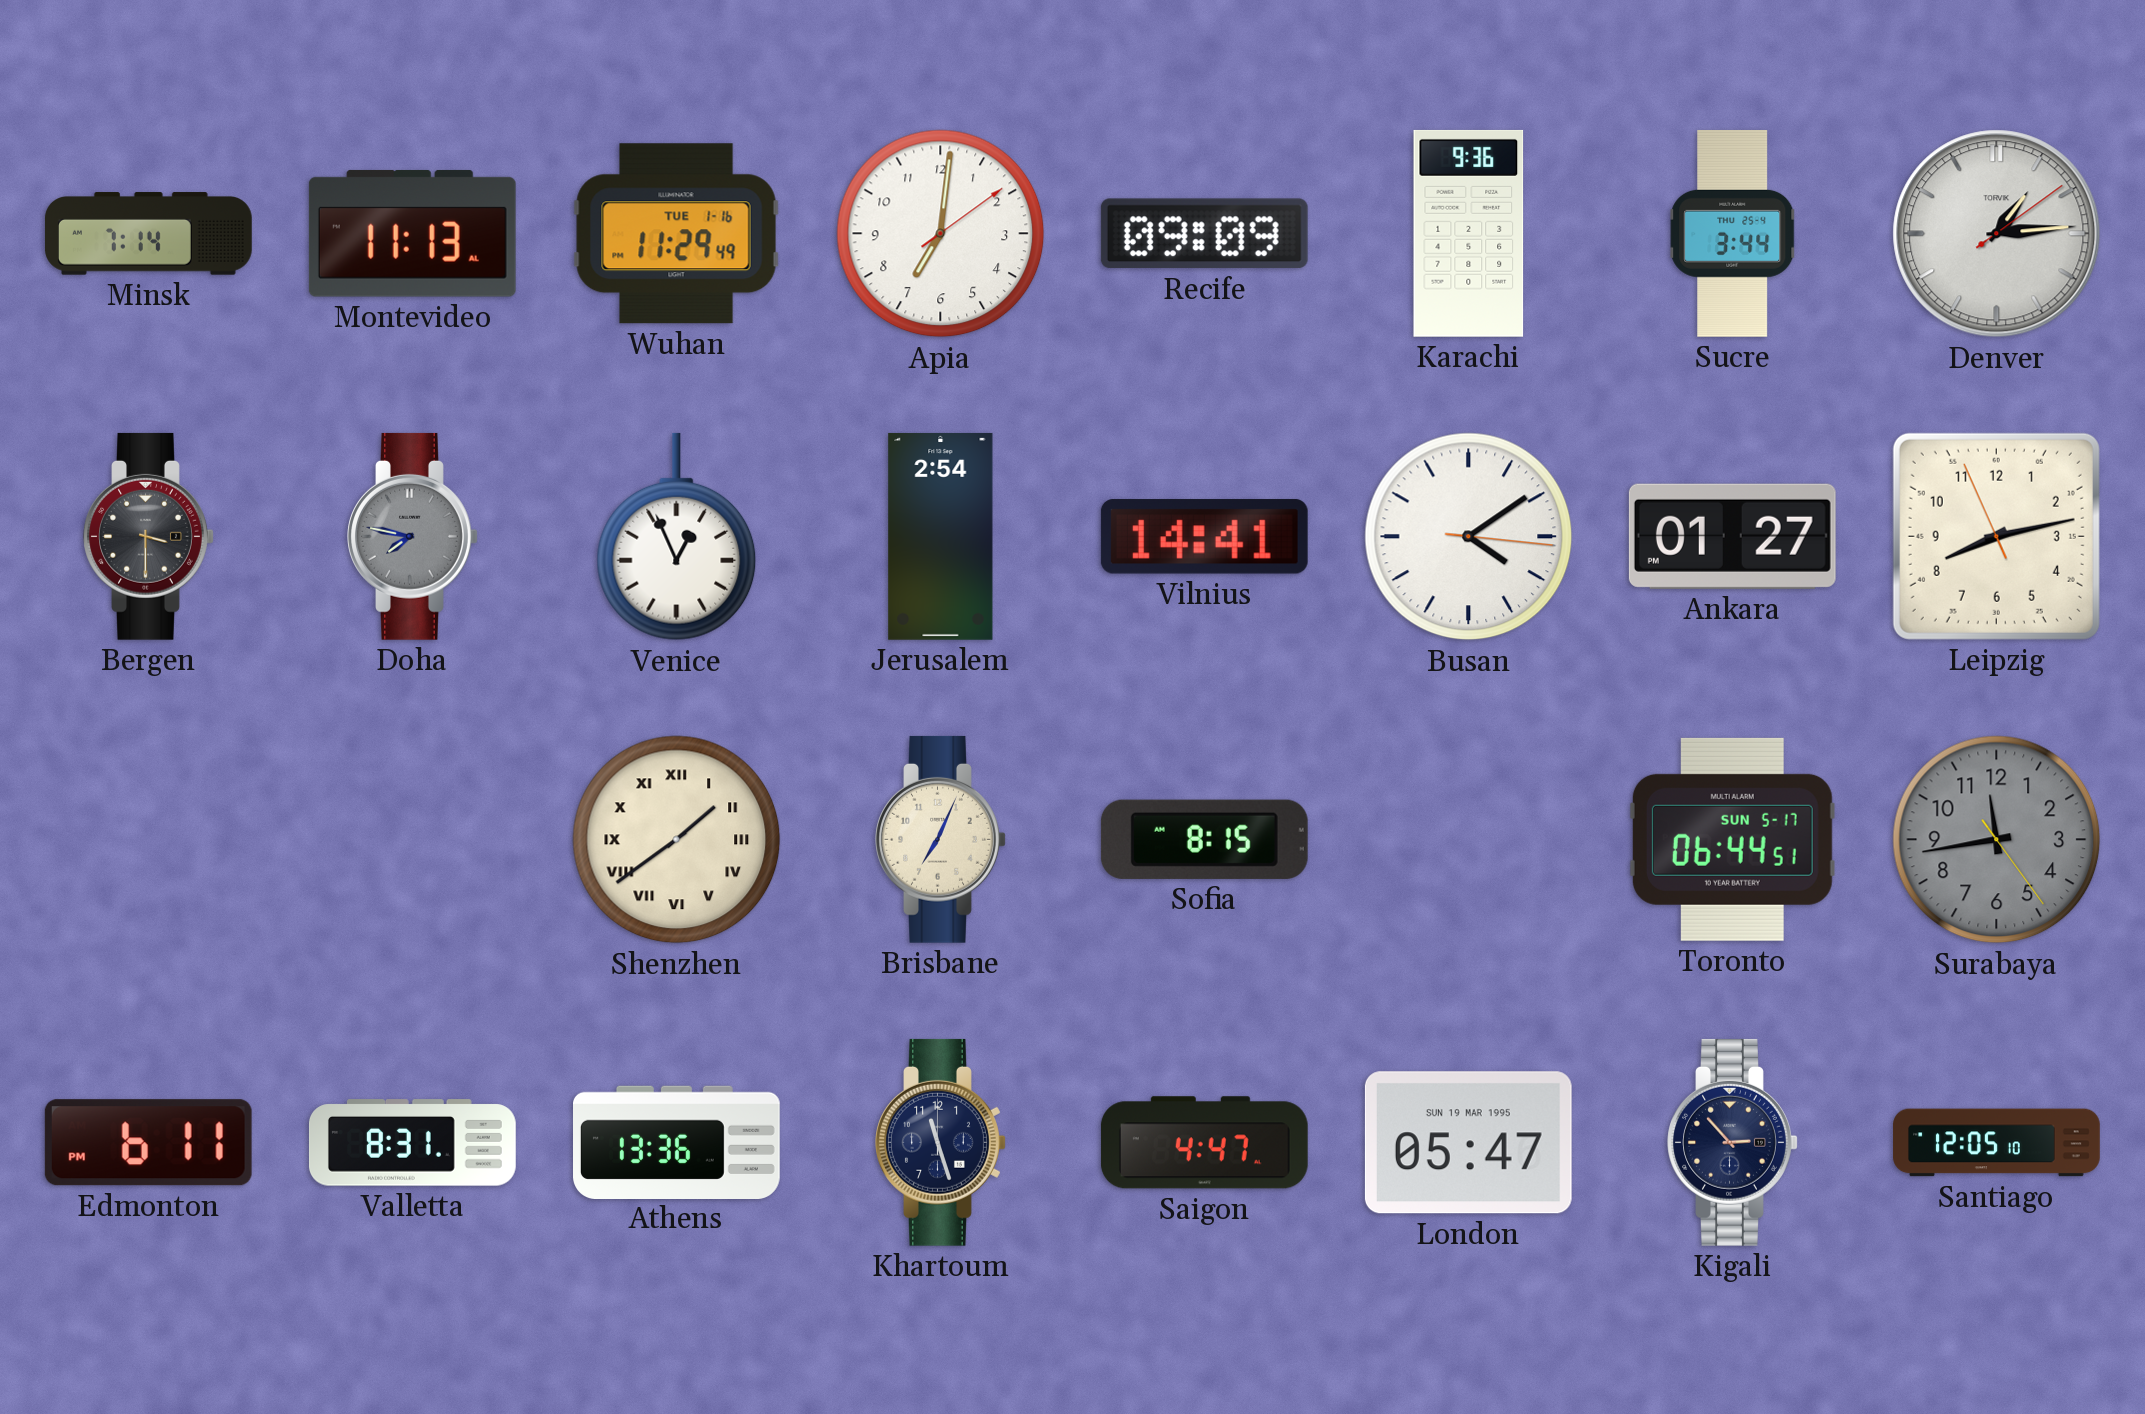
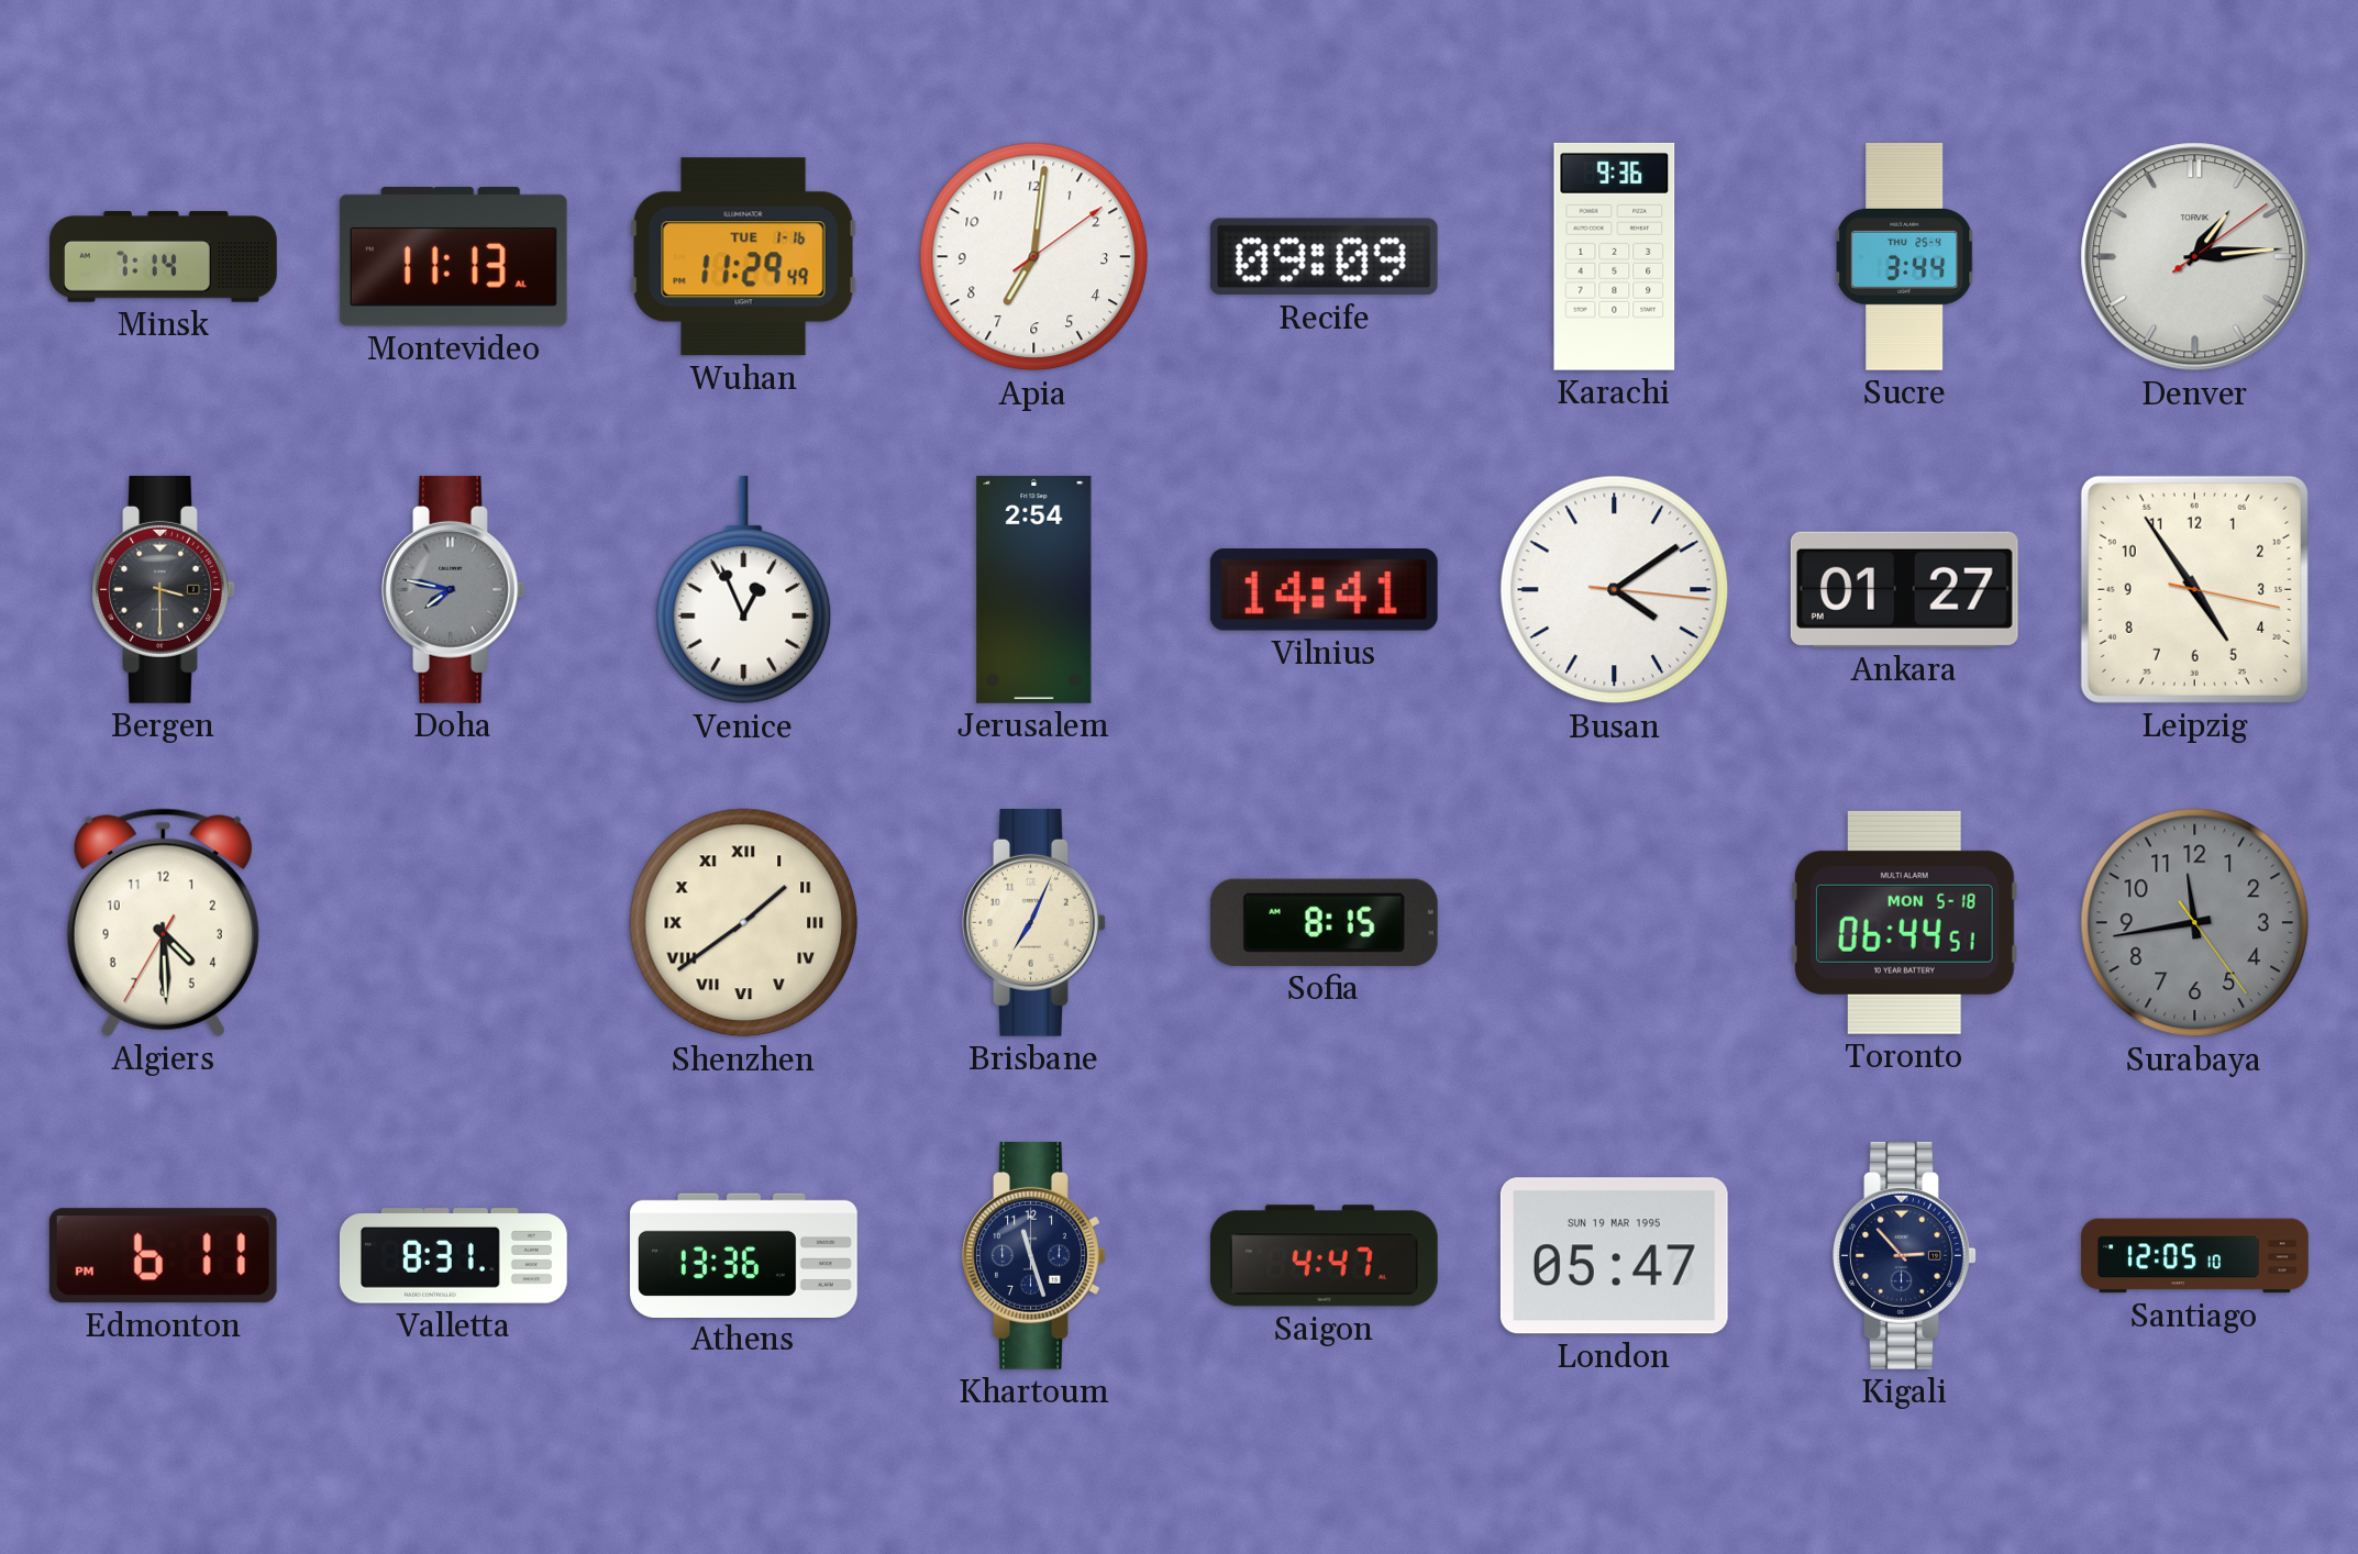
Leipzig: 8:12 -> 4:54
Algiers: none -> 4:29
Toronto date: SUN 5-17 -> MON 5-18
